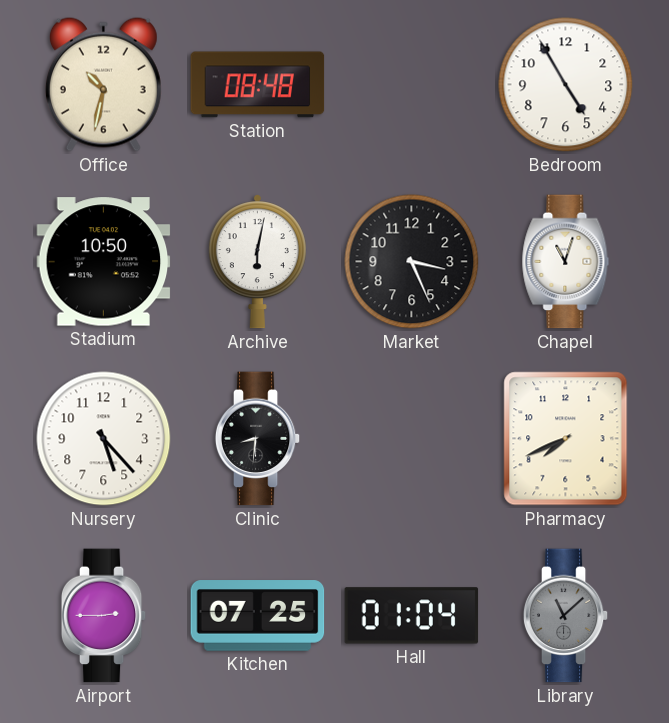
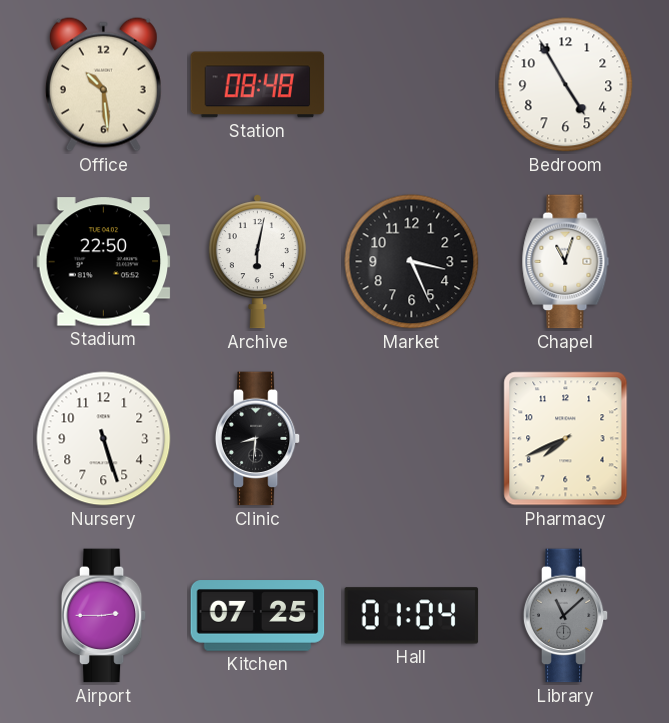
Office: 10:32 -> 10:29
Stadium: 10:50 -> 22:50
Nursery: 5:23 -> 5:27
